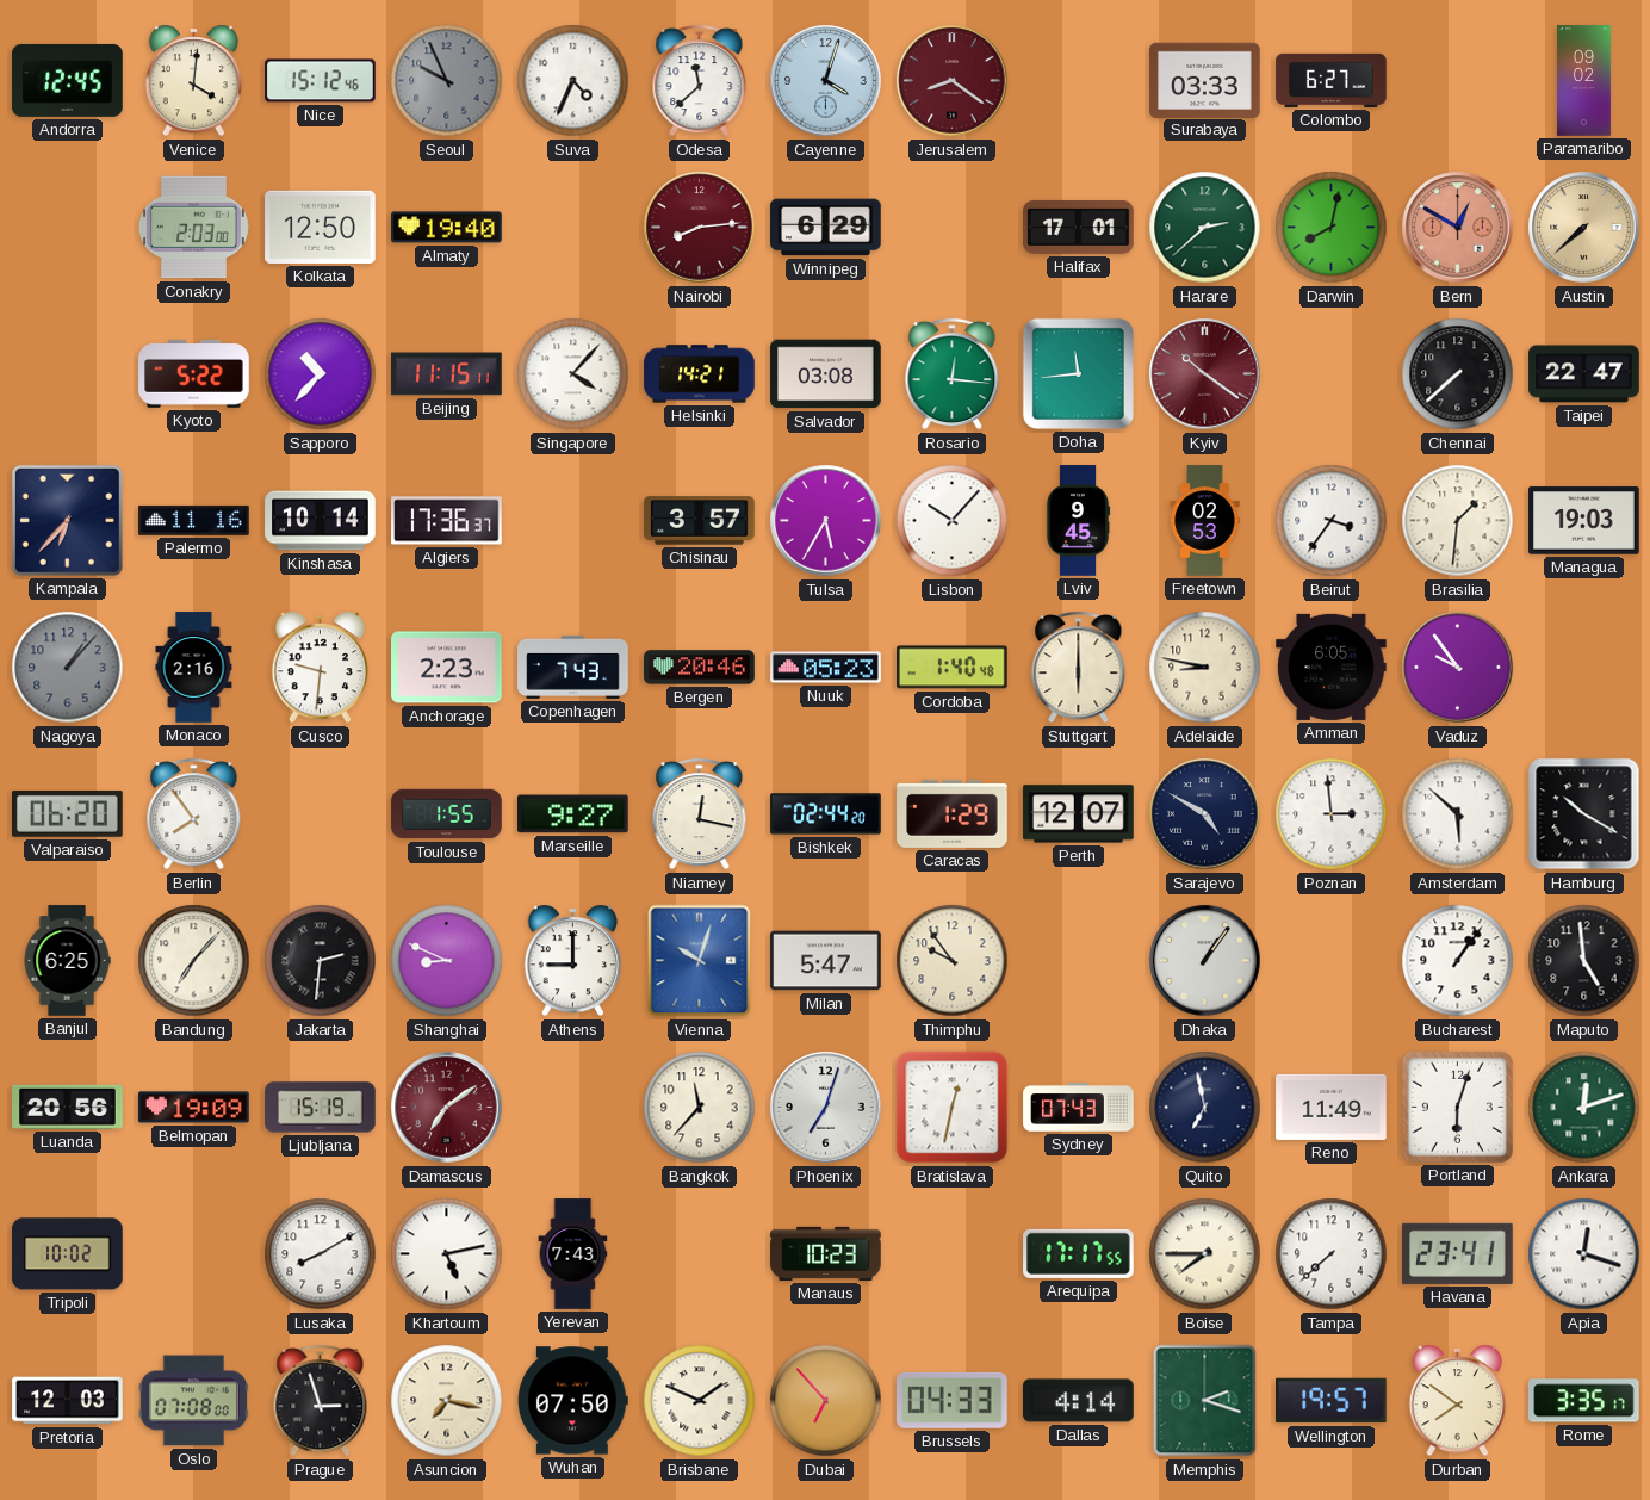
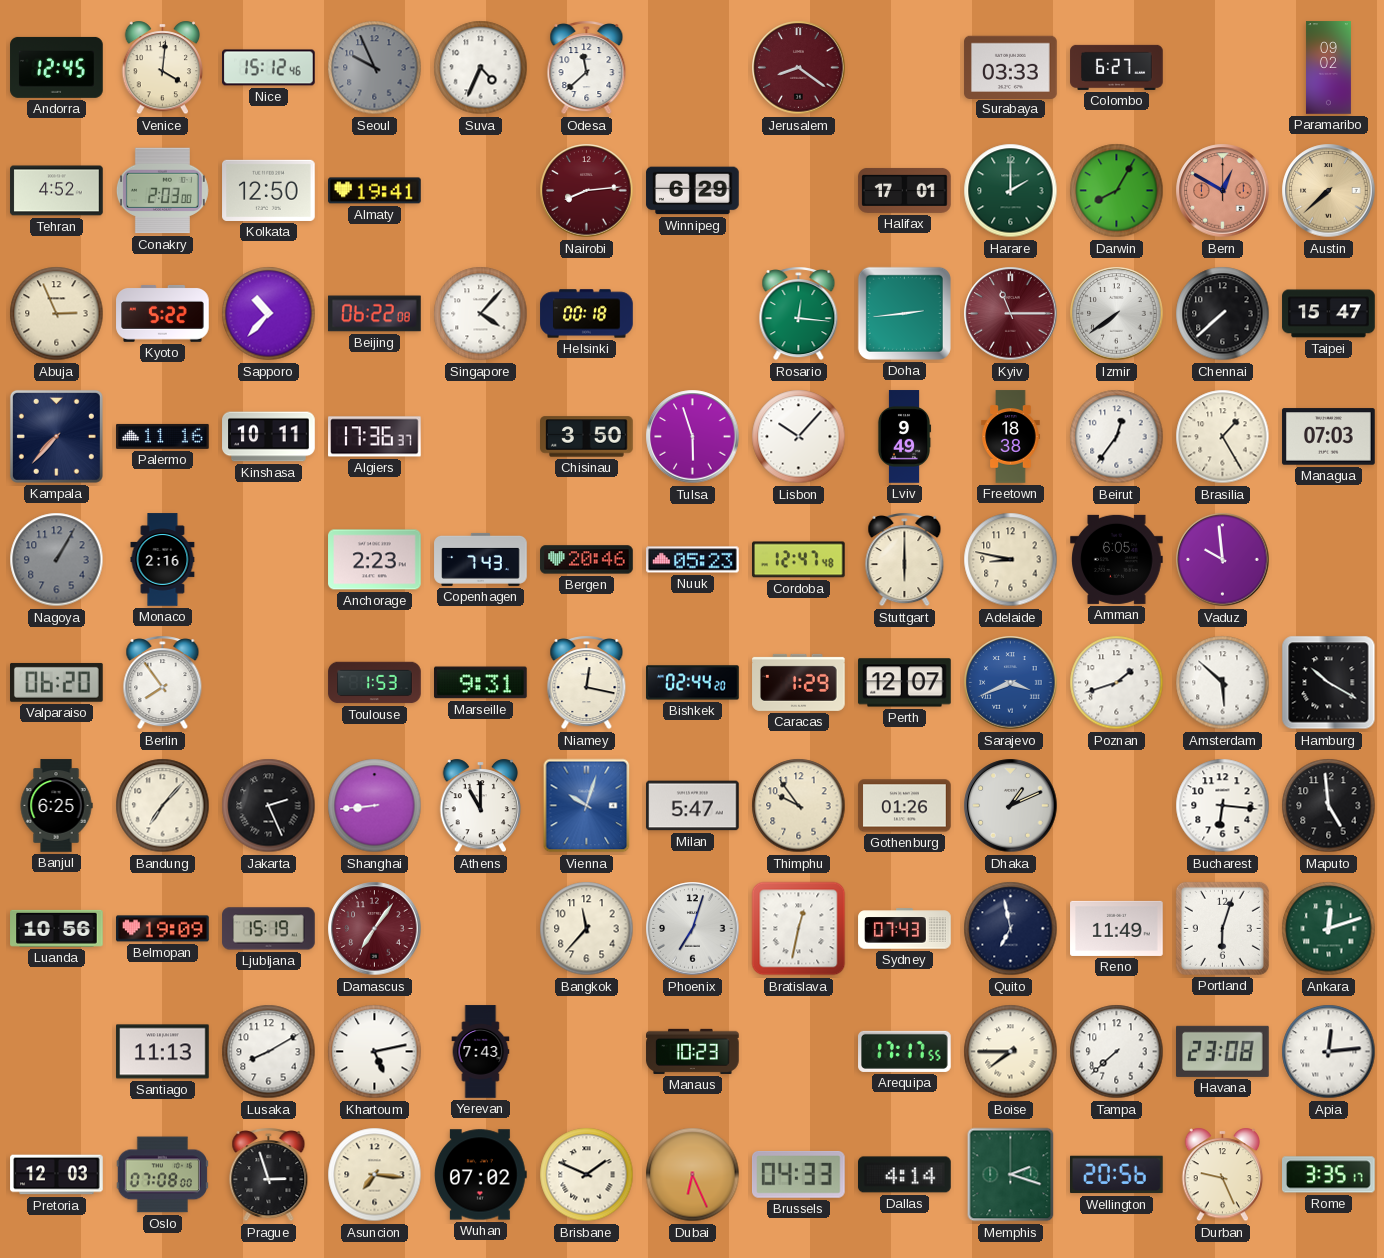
Cayenne: 4:03 -> none
Tehran: none -> 4:52
Almaty: 19:40 -> 19:41
Harare: 2:38 -> 2:00
Darwin: 8:02 -> 8:05
Abuja: none -> 2:56
Beijing: 11:15 -> 06:22
Helsinki: 14:21 -> 00:18
Salvador: 03:08 -> none
Doha: 11:44 -> 2:44
Kyiv: 10:21 -> 11:15
Izmir: none -> 7:39
Taipei: 22:47 -> 15:47
Kampala: 6:37 -> 7:37
Kinshasa: 10:14 -> 10:11
Chisinau: 3:57 -> 3:50
Tulsa: 5:35 -> 5:57
Lviv: 9:45 -> 9:49
Freetown: 02:53 -> 18:38
Beirut: 3:36 -> 12:36
Brasilia: 1:31 -> 1:25
Managua: 19:03 -> 07:03
Nagoya: 1:07 -> 1:05
Cusco: 9:31 -> none
Cordoba: 1:40 -> 12:47
Vaduz: 9:54 -> 9:59
Toulouse: 1:55 -> 1:53
Marseille: 9:27 -> 9:31
Sarajevo: 4:50 -> 3:41
Sarajevo dial: navy -> blue
Poznan: 2:59 -> 1:42
Jakarta: 2:31 -> 2:26
Shanghai: 8:49 -> 8:44
Athens: 9:00 -> 11:00
Gothenburg: none -> 01:26
Dhaka: 1:06 -> 1:11
Bucharest: 1:06 -> 6:16
Luanda: 20:56 -> 10:56
Damascus: 7:09 -> 7:06
Tripoli: 10:02 -> none
Santiago: none -> 11:13
Havana: 23:41 -> 23:08
Apia: 12:18 -> 12:14
Asuncion: 7:17 -> 7:16
Wuhan: 07:50 -> 07:02
Dubai: 6:53 -> 6:26
Wellington: 19:57 -> 20:56
Durban: 7:51 -> 9:26
